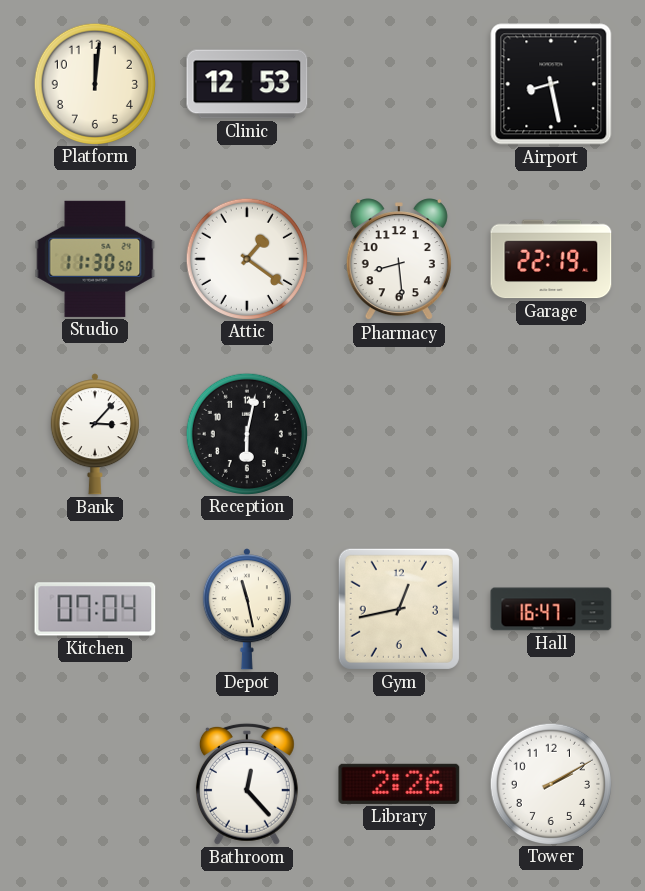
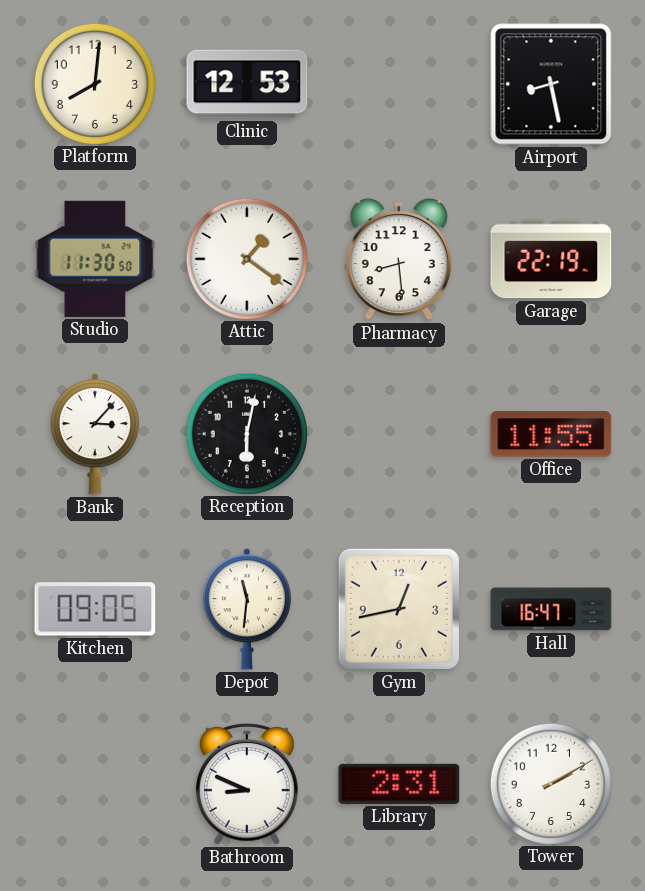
Platform: 12:01 -> 8:01
Office: none -> 11:55
Kitchen: 07:04 -> 09:05
Depot: 11:28 -> 11:31
Bathroom: 12:23 -> 8:49
Library: 2:26 -> 2:31
